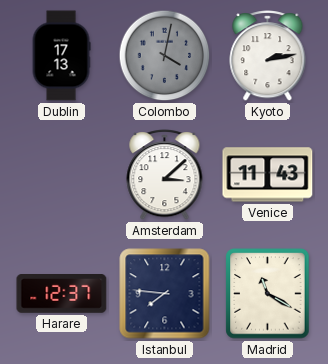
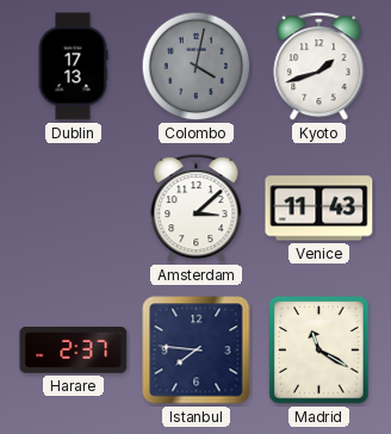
Kyoto: 2:13 -> 1:42
Harare: 12:37 -> 2:37
